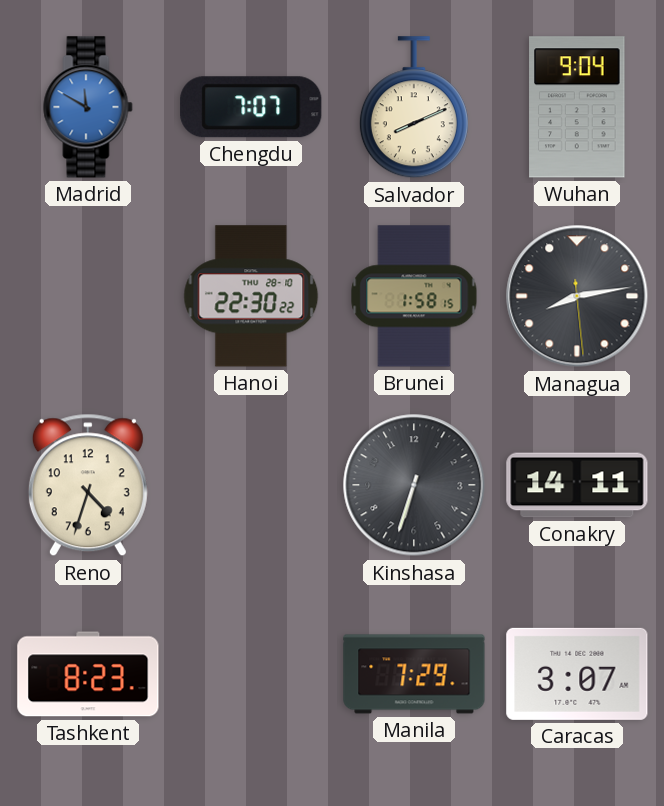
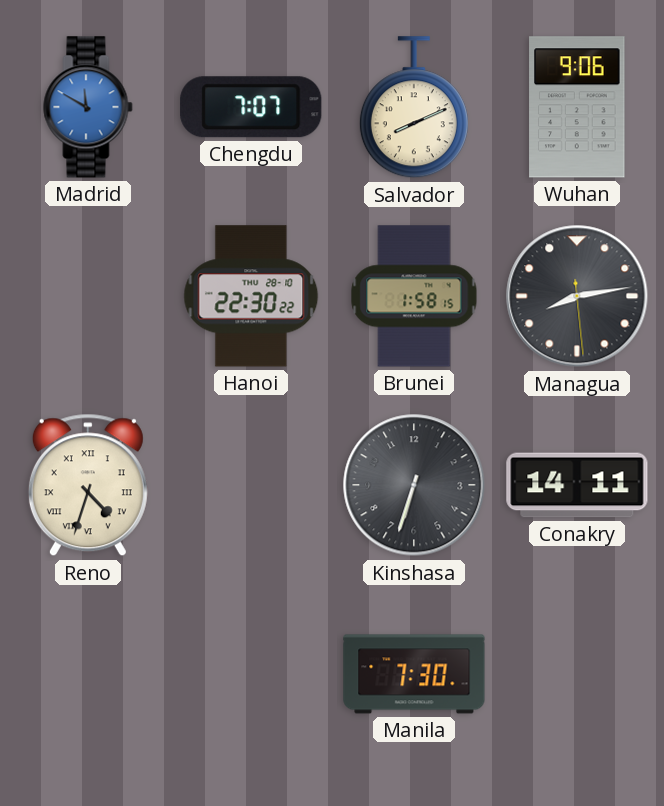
Wuhan: 9:04 -> 9:06
Reno numerals: Arabic -> Roman
Tashkent: 8:23 -> none
Manila: 7:29 -> 7:30
Caracas: 3:07 -> none
